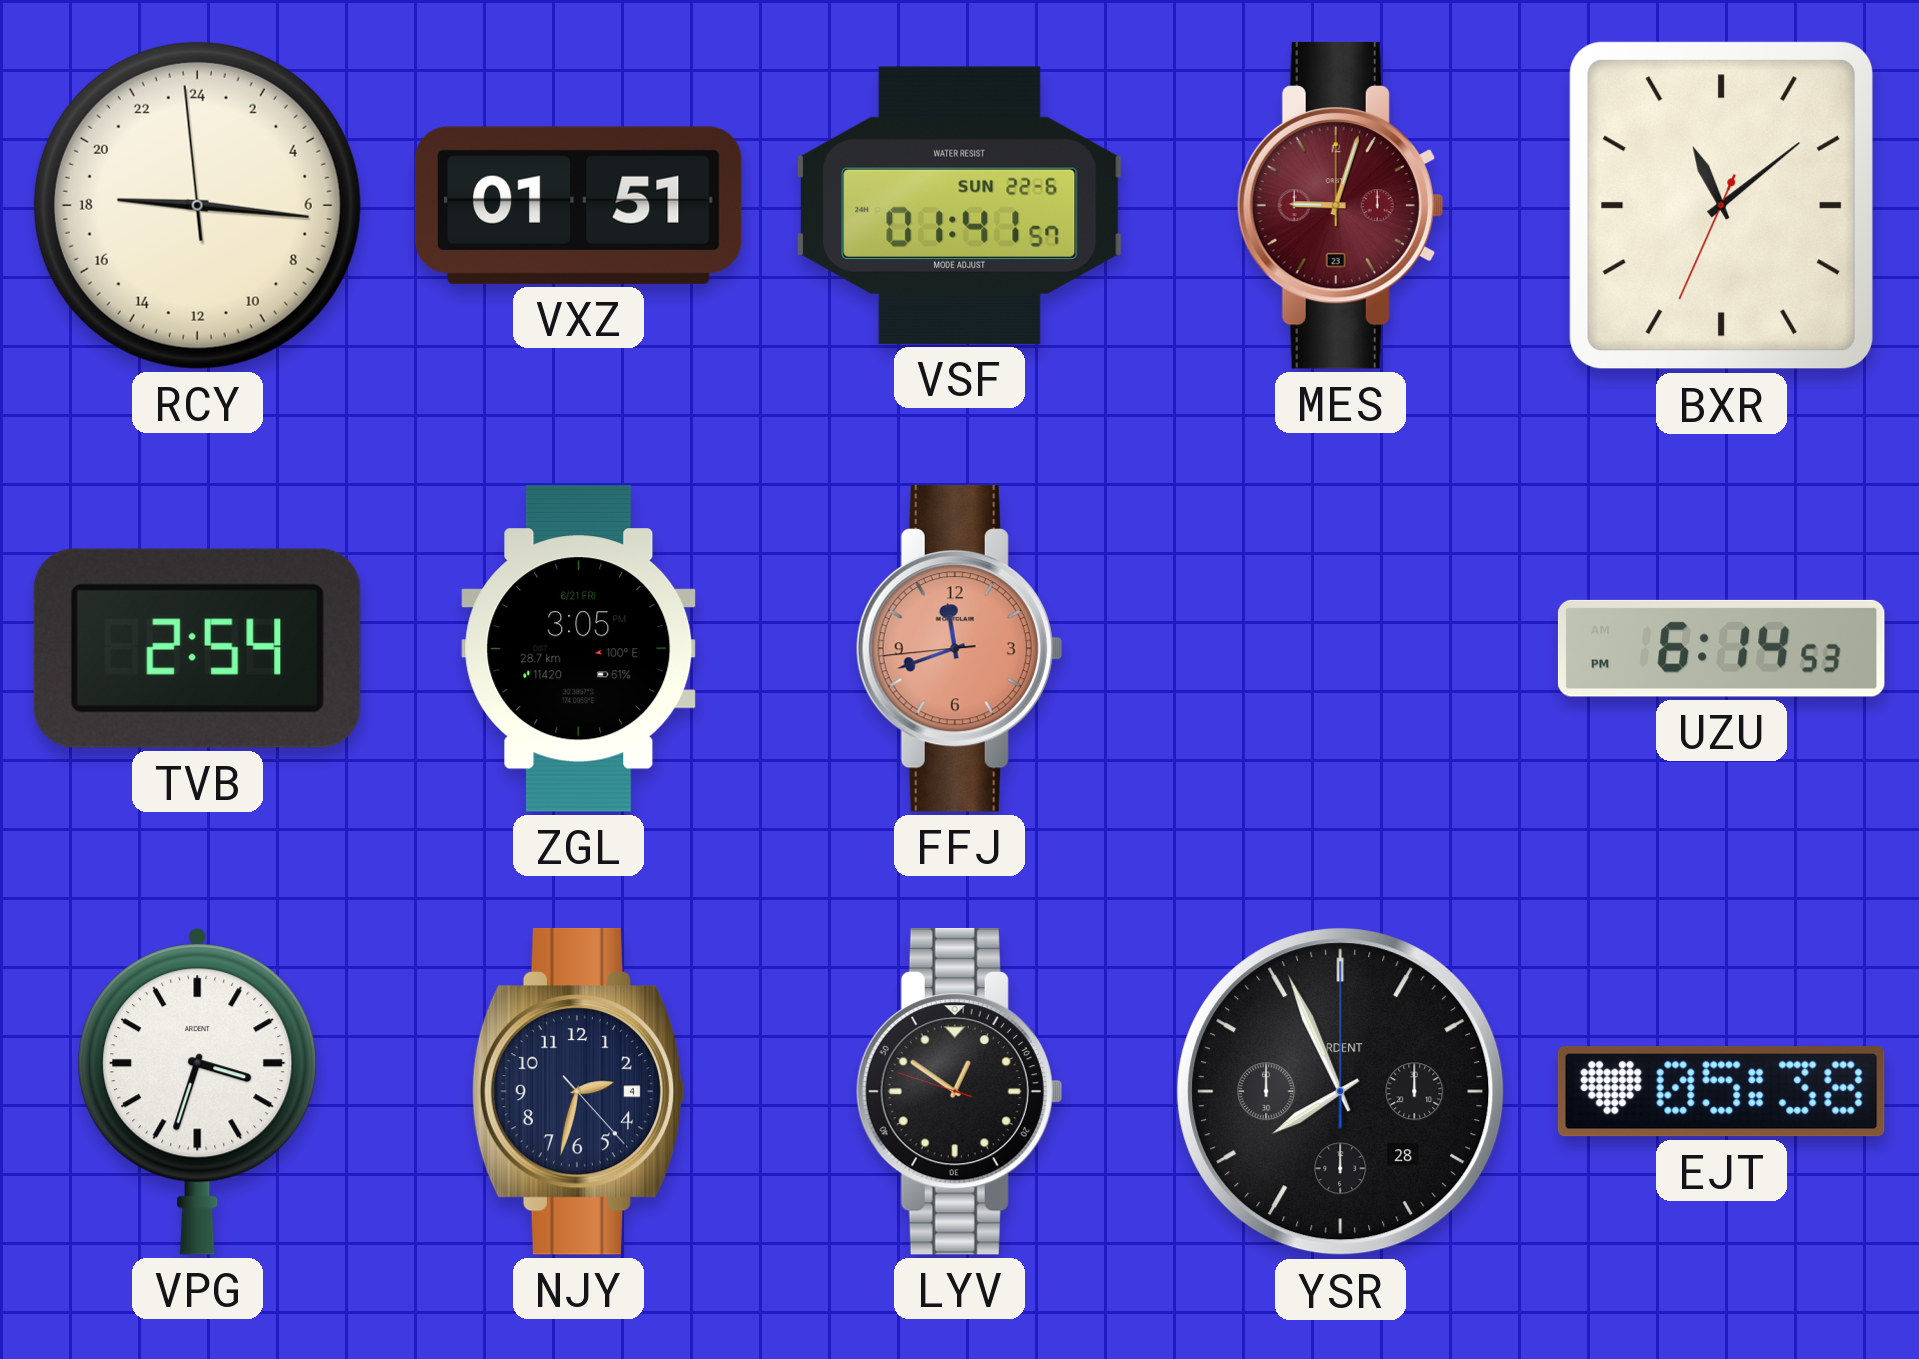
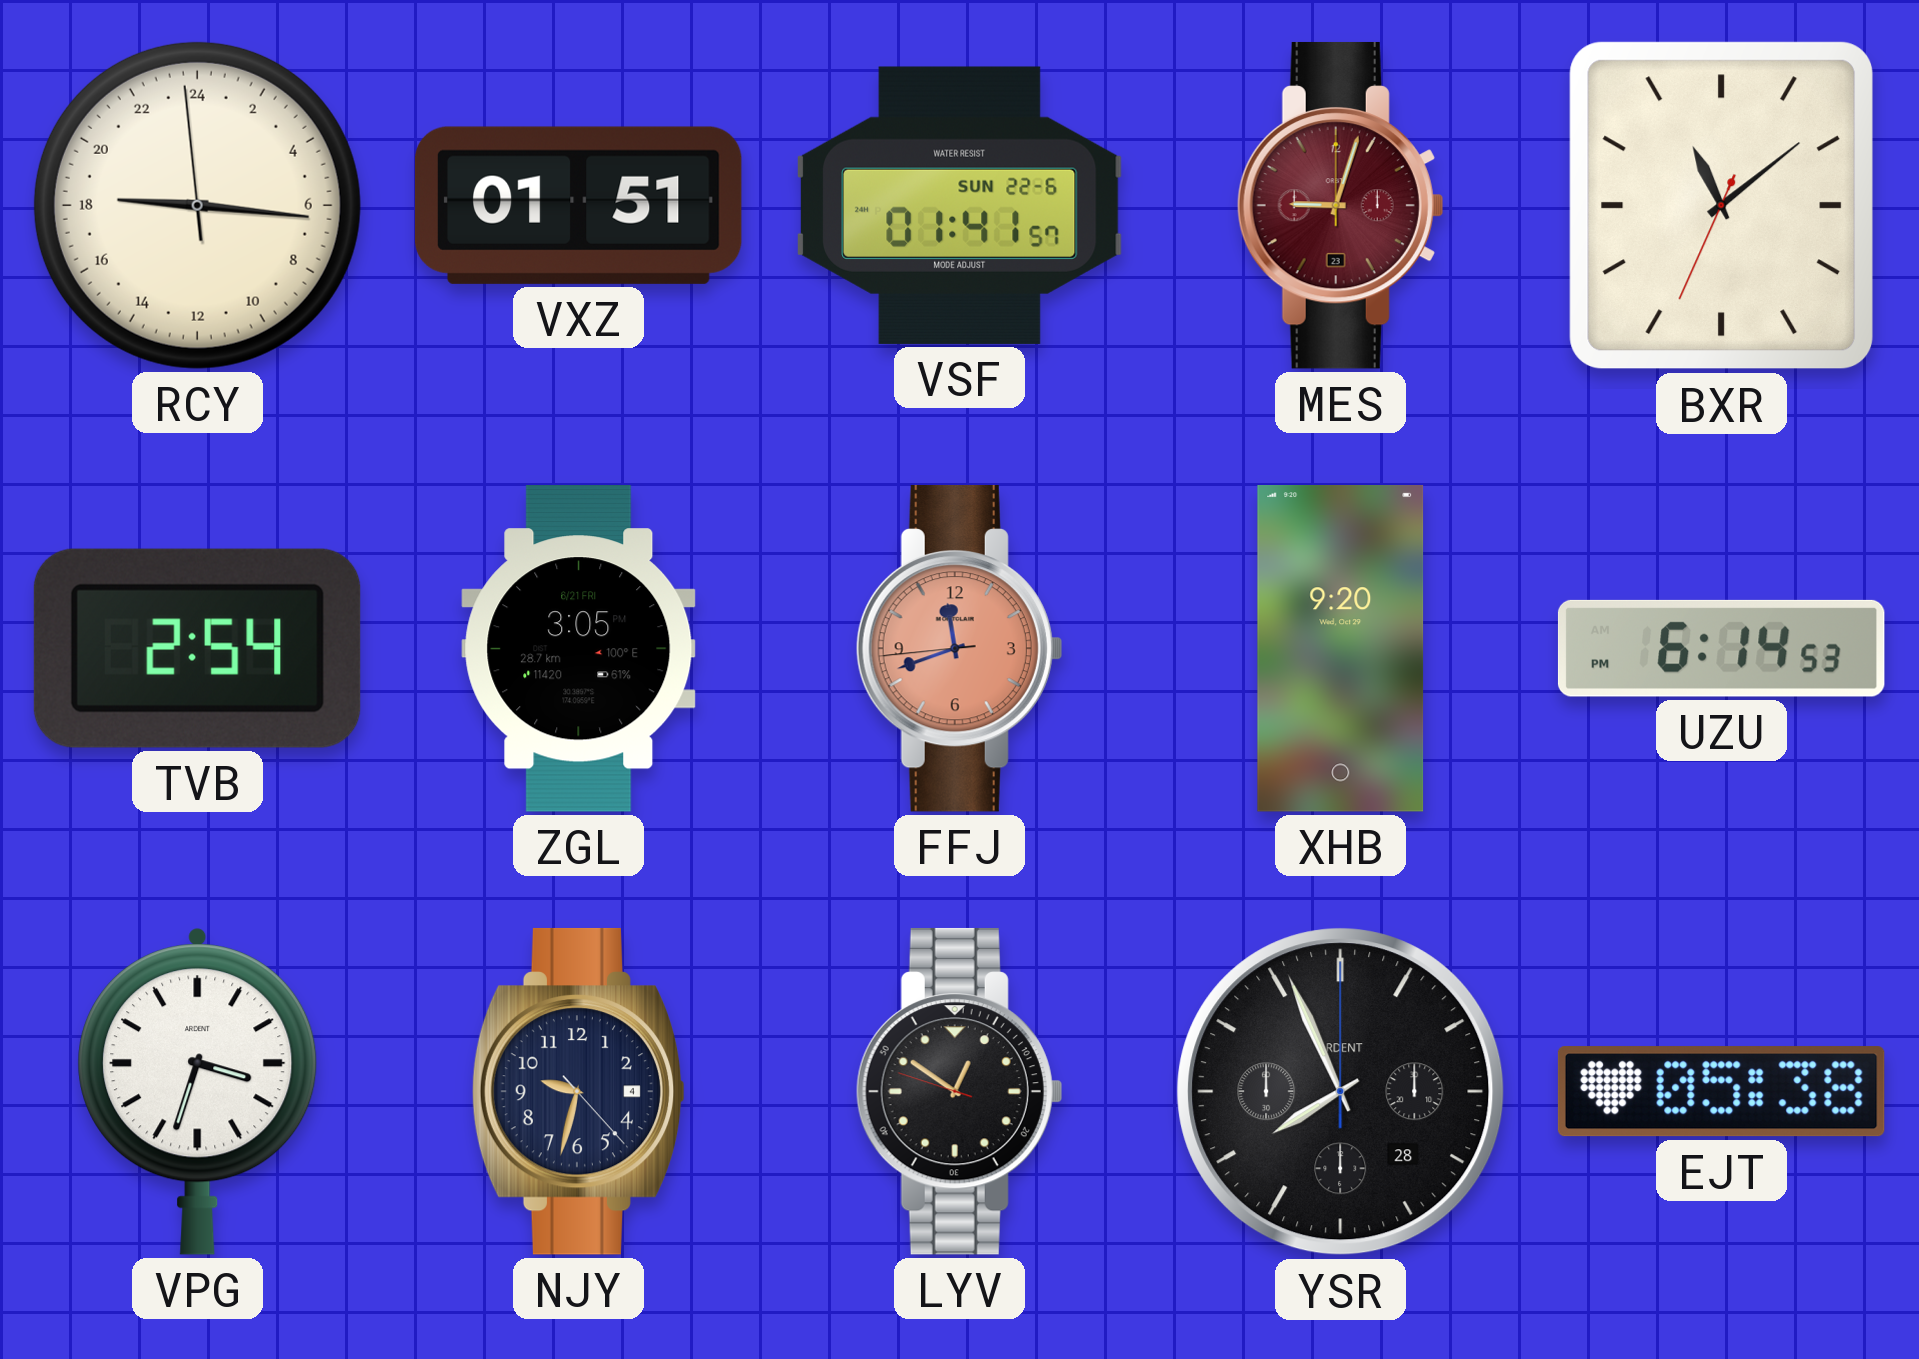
XHB: none -> 9:20
NJY: 2:32 -> 9:32
